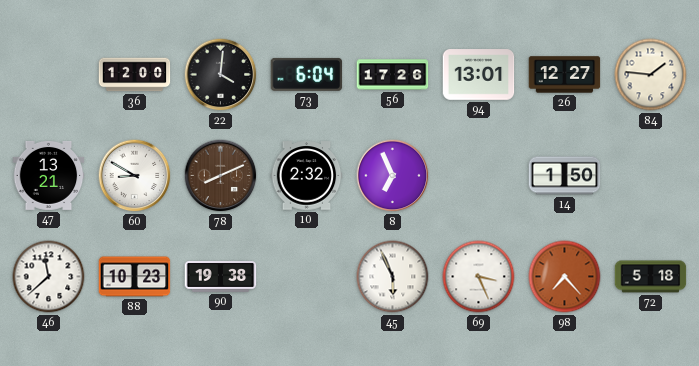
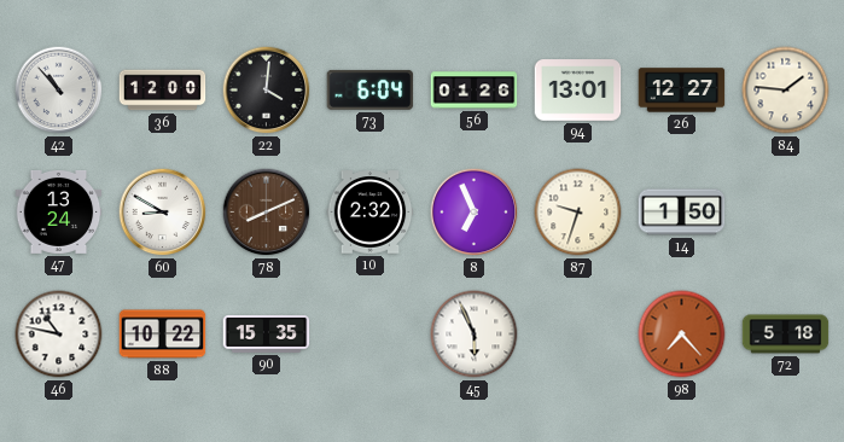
42: none -> 10:53
56: 17:26 -> 01:26
47: 13:21 -> 13:24
87: none -> 9:33
46: 11:38 -> 10:47
88: 10:23 -> 10:22
90: 19:38 -> 15:35
69: 3:26 -> none
